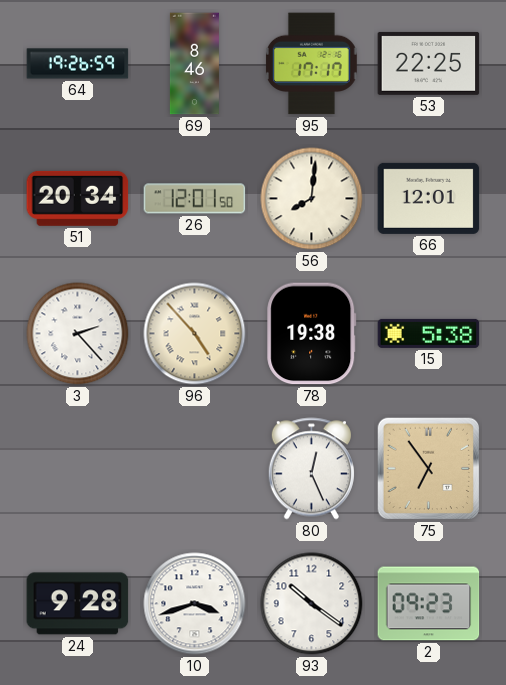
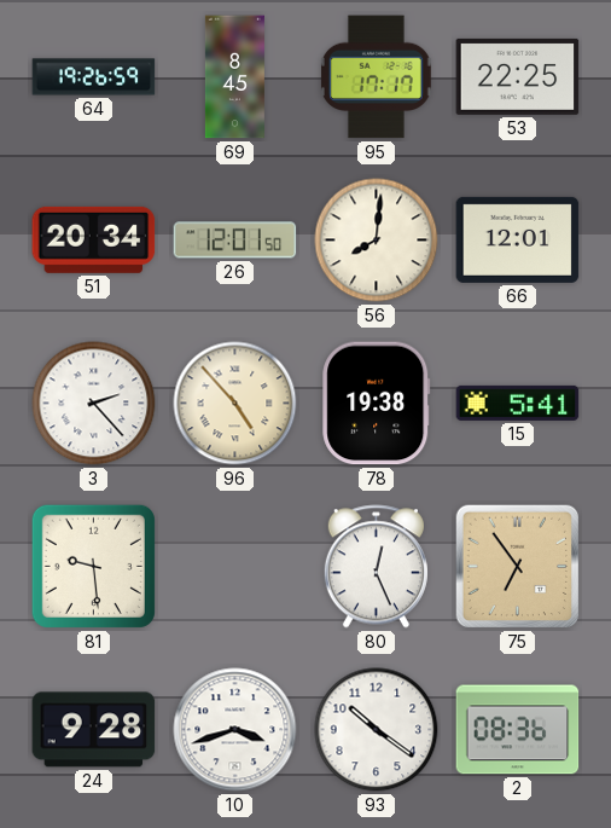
69: 8:46 -> 8:45
15: 5:38 -> 5:41
81: none -> 9:29
2: 09:23 -> 08:36
